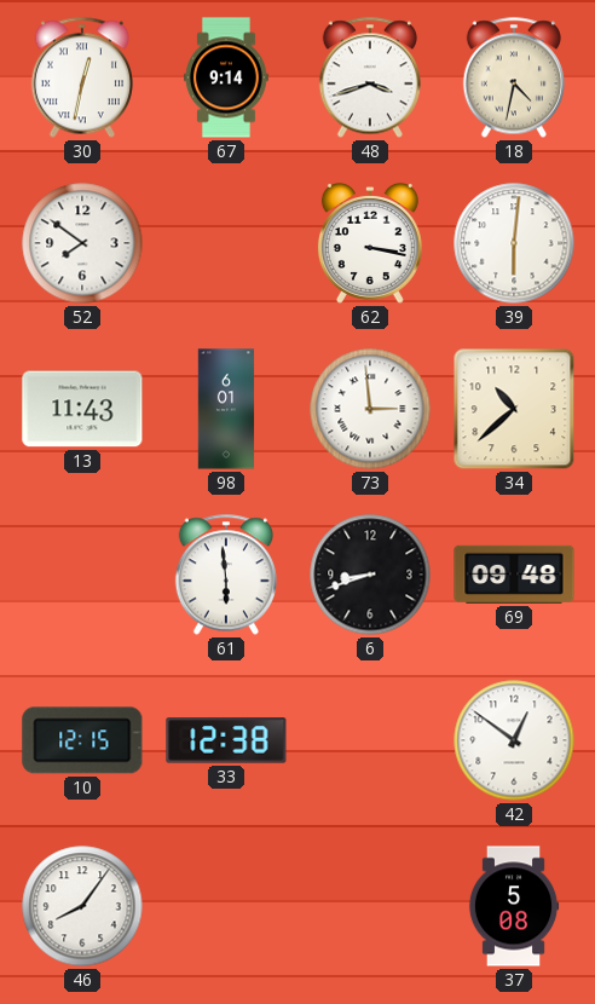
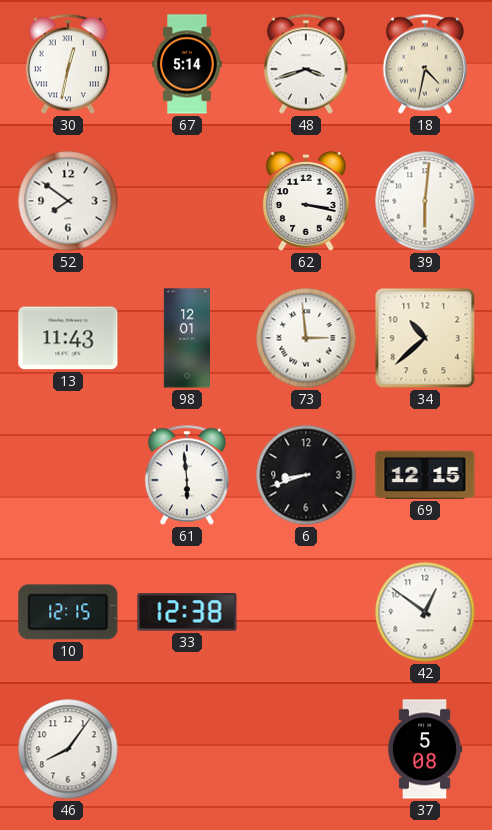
67: 9:14 -> 5:14
98: 6:01 -> 12:01
69: 09:48 -> 12:15
